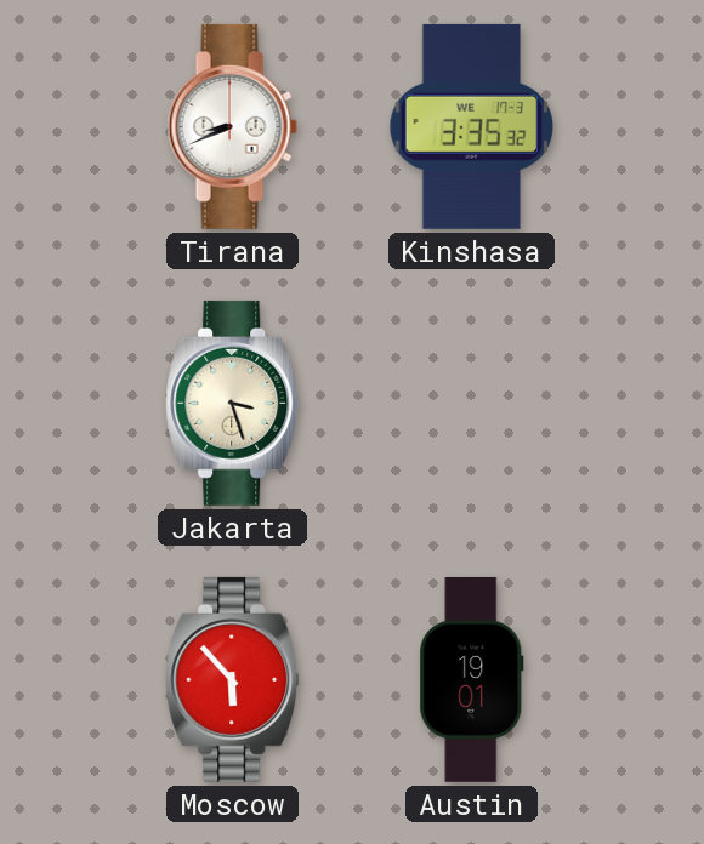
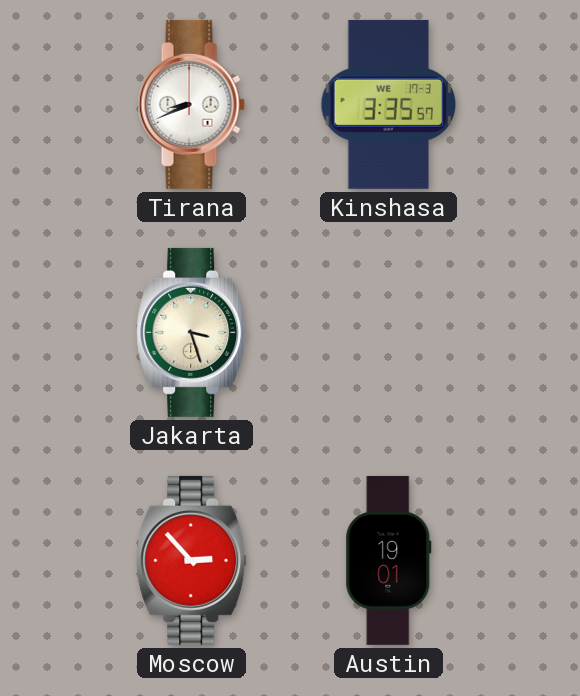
Kinshasa: 3:35:32 -> 3:35:57
Moscow: 5:53 -> 2:53
